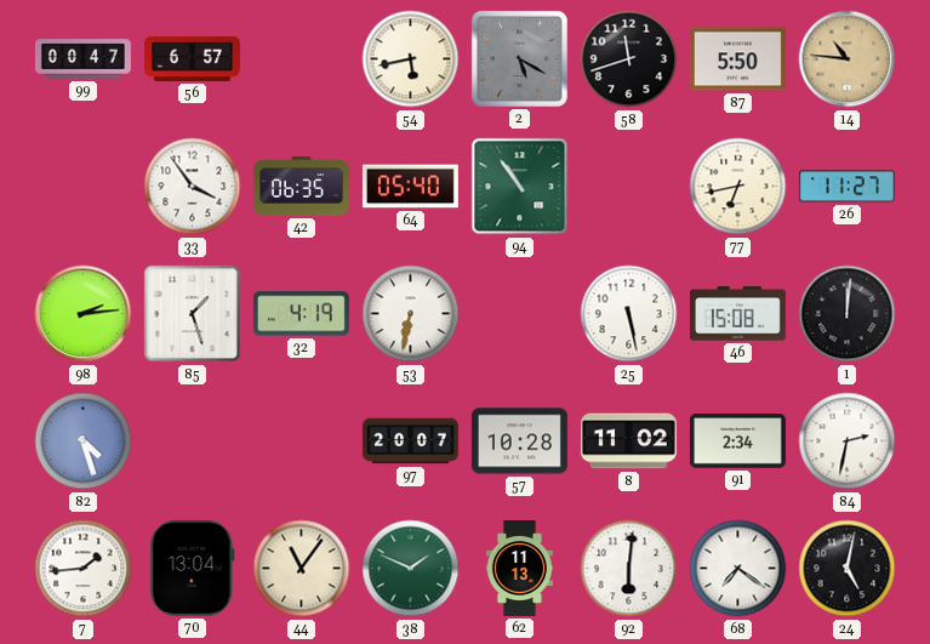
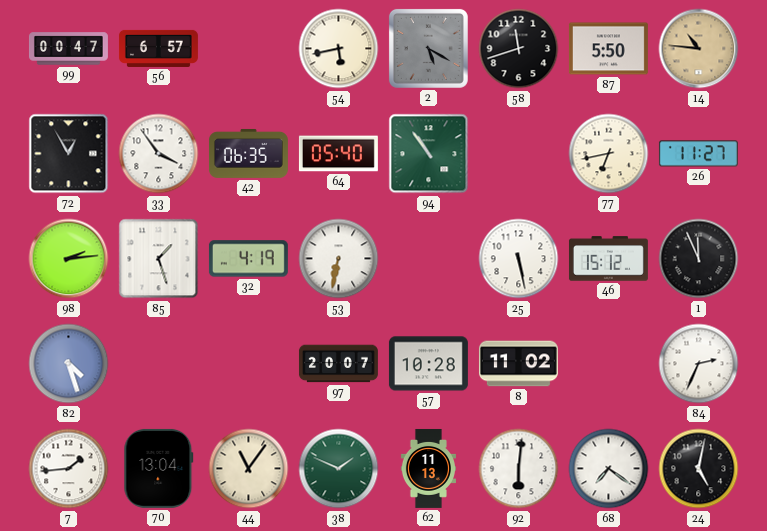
72: none -> 12:55
46: 15:08 -> 15:12
1: 12:01 -> 11:56
91: 2:34 -> none
84: 2:32 -> 2:34
